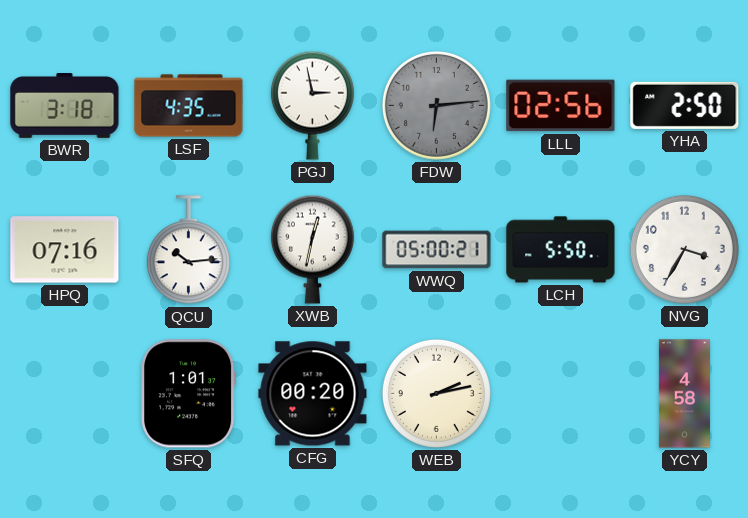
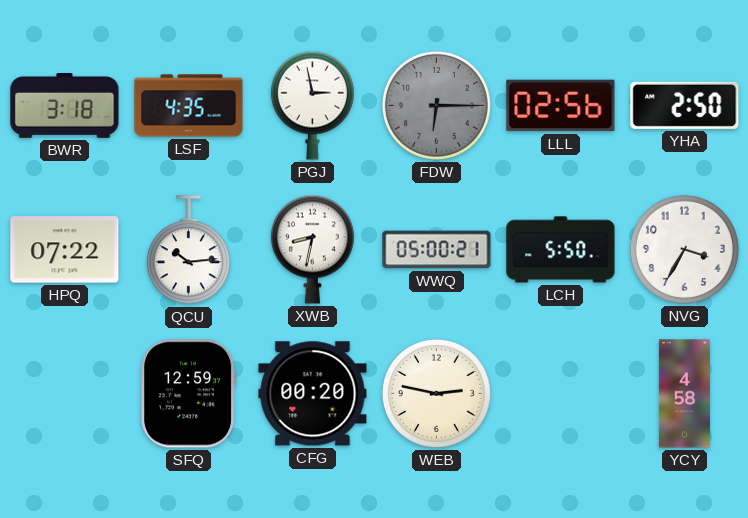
FDW: 6:14 -> 6:15
HPQ: 07:16 -> 07:22
XWB: 12:32 -> 8:32
SFQ: 1:01 -> 12:59
WEB: 2:13 -> 2:47
